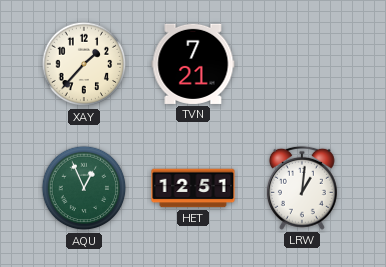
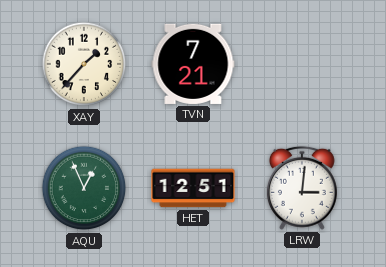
LRW: 1:01 -> 3:01
